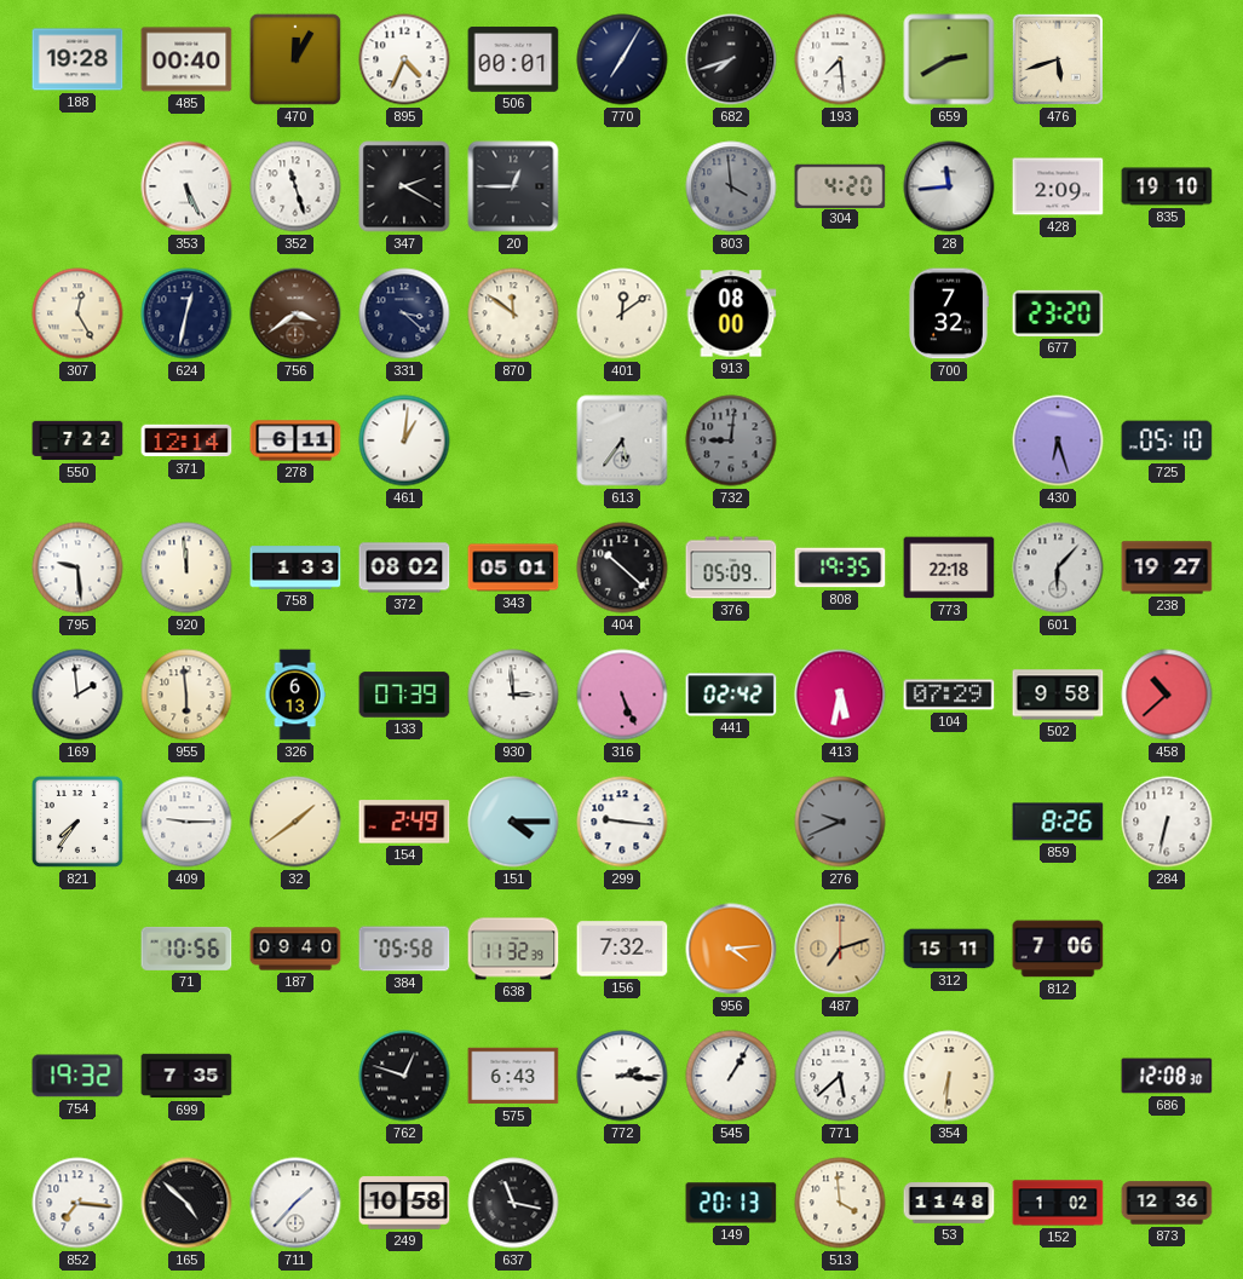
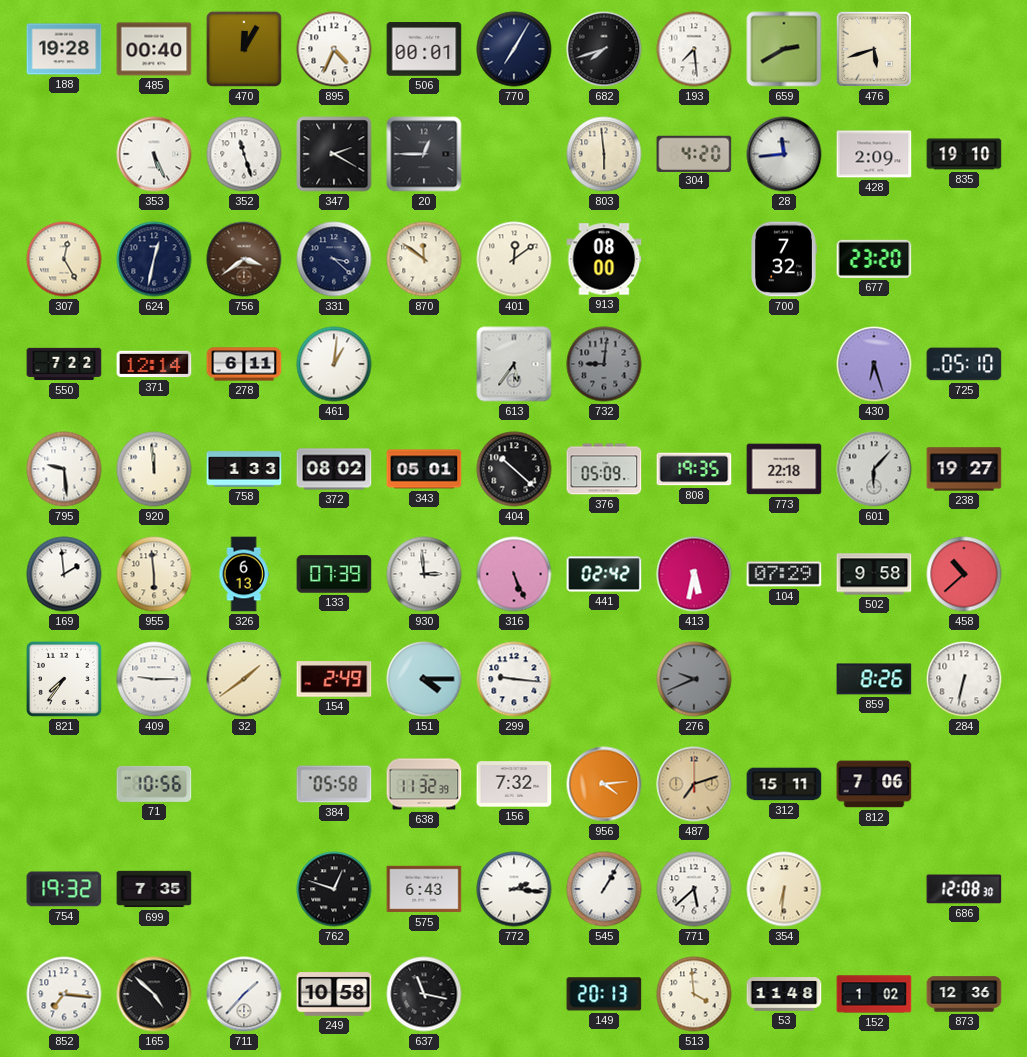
803: 3:59 -> 5:59
803 dial: grey -> cream
187: 09:40 -> none
